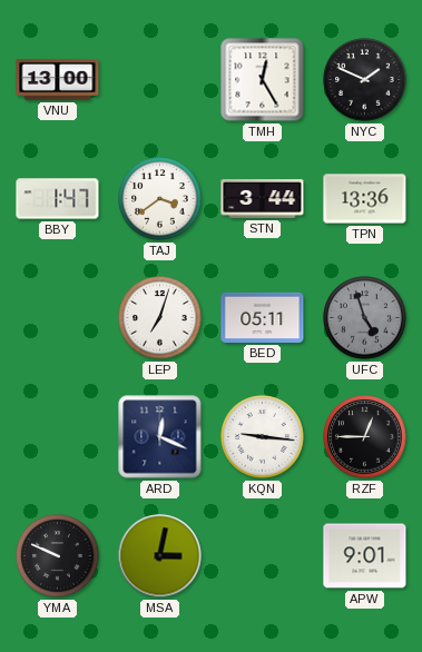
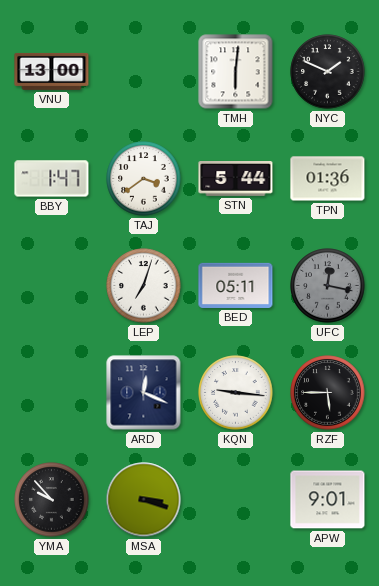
TMH: 12:25 -> 6:01
STN: 3:44 -> 5:44
TPN: 13:36 -> 01:36
UFC: 4:57 -> 12:17
RZF: 12:45 -> 5:45
YMA: 9:49 -> 9:53
MSA: 3:02 -> 3:18
